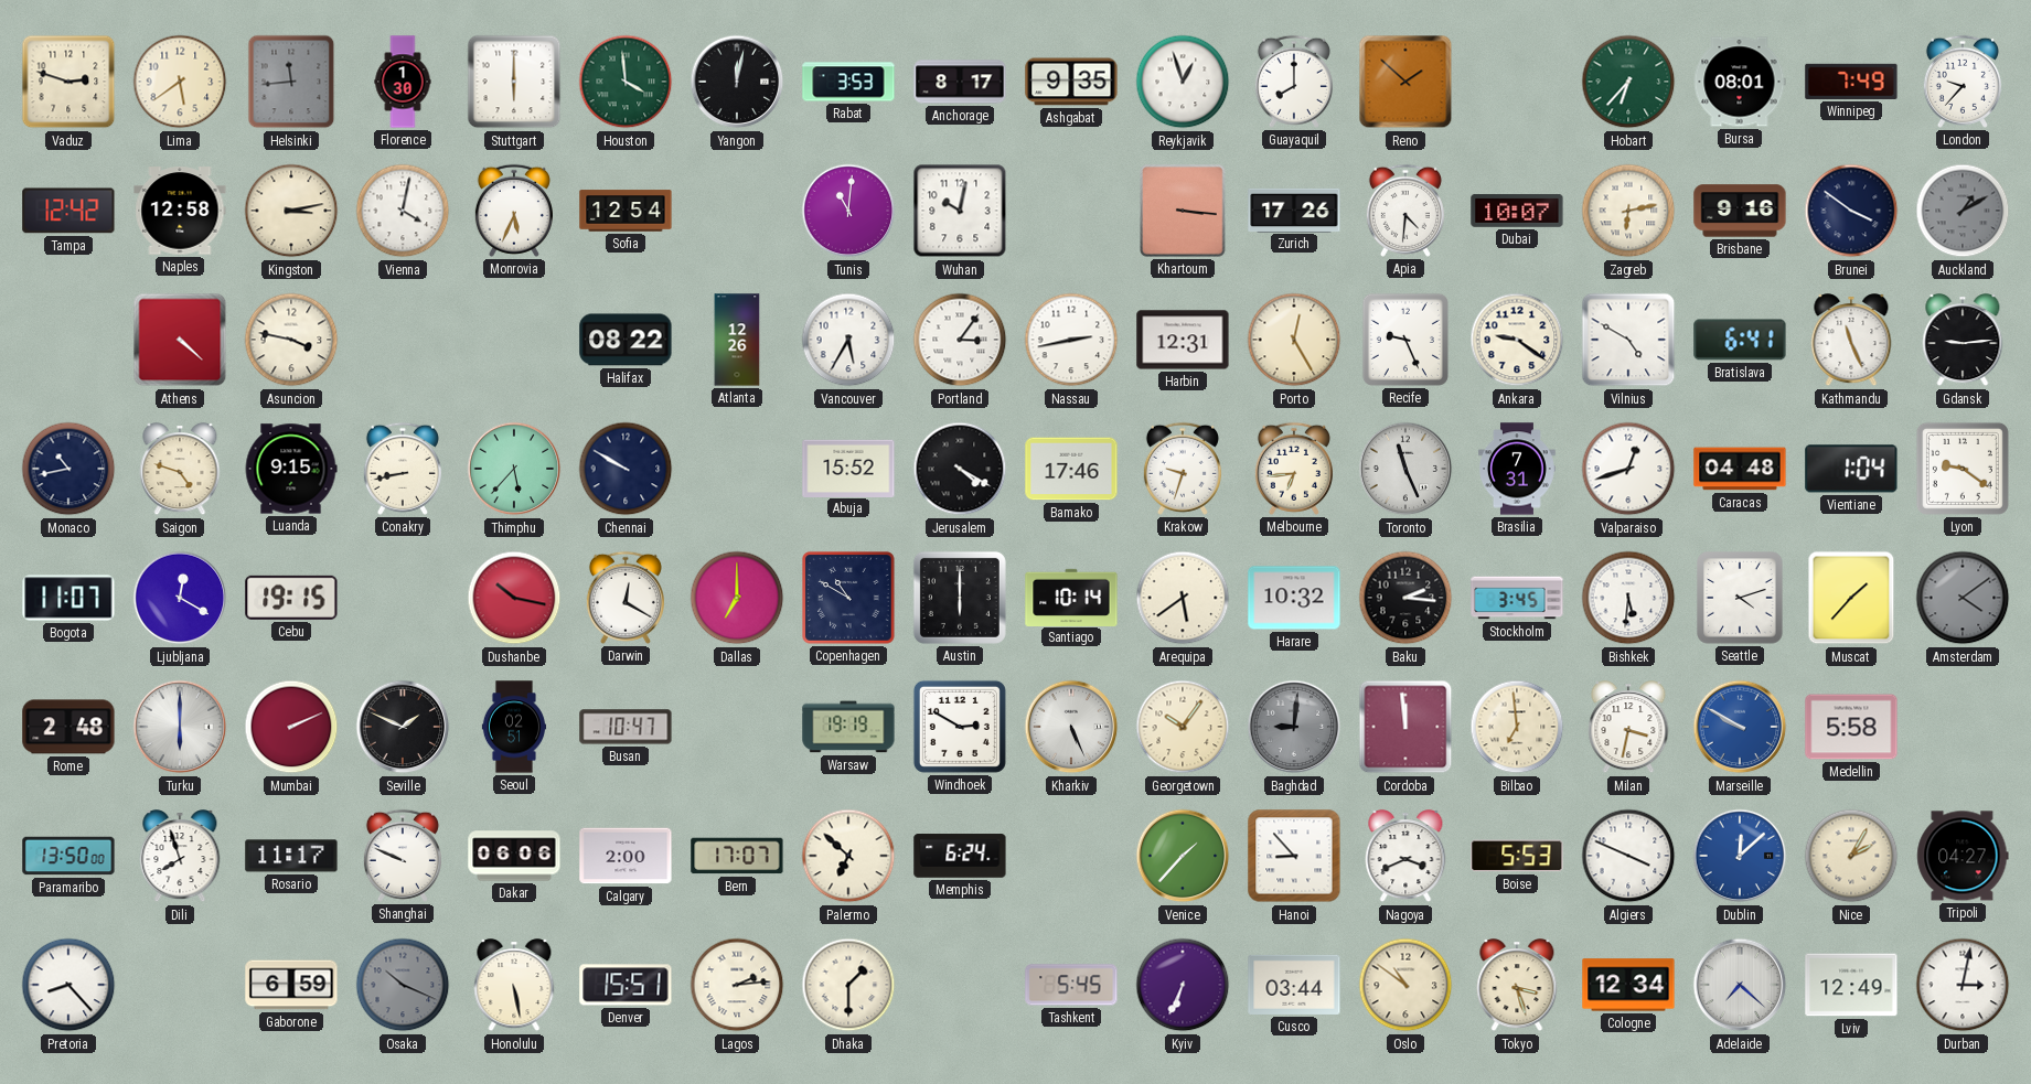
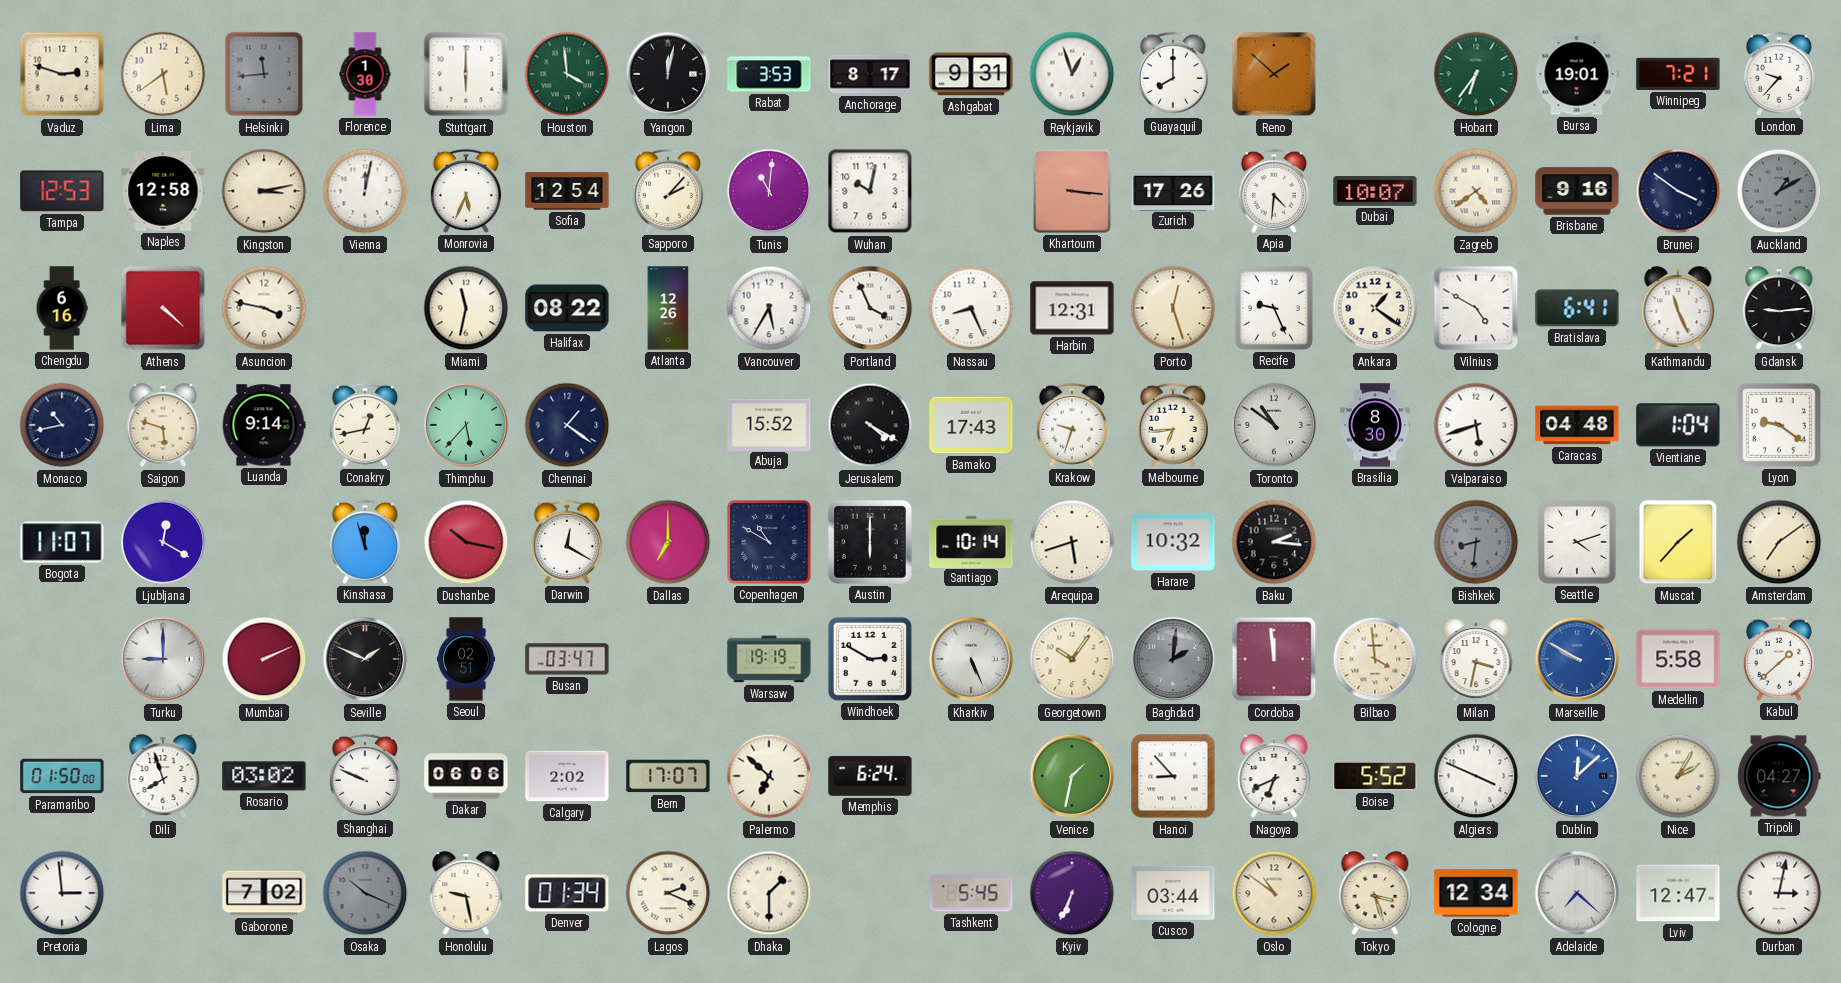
Ashgabat: 9:35 -> 9:31
Hobart: 6:37 -> 6:36
Bursa: 08:01 -> 19:01
Winnipeg: 7:49 -> 7:21
Tampa: 12:42 -> 12:53
Vienna: 4:02 -> 12:02
Sapporo: none -> 2:07
Zagreb: 6:13 -> 4:39
Chengdu: none -> 6:16
Miami: none -> 11:32
Portland: 3:06 -> 3:56
Nassau: 2:43 -> 8:26
Porto: 12:25 -> 12:27
Ankara: 9:21 -> 1:21
Saigon: 4:48 -> 5:48
Luanda: 9:15 -> 9:14
Conakry: 8:43 -> 12:43
Chennai: 9:50 -> 1:21
Bamako: 17:46 -> 17:43
Toronto: 11:26 -> 10:51
Brasilia: 7:31 -> 8:30
Valparaiso: 12:42 -> 5:42
Cebu: 19:15 -> none
Kinshasa: none -> 11:57
Arequipa: 5:39 -> 5:42
Stockholm: 3:45 -> none
Bishkek: 5:31 -> 8:31
Bishkek dial: white -> grey
Amsterdam: 4:09 -> 7:09
Amsterdam dial: grey -> cream
Rome: 2:48 -> none
Turku: 6:00 -> 9:00
Busan: 10:47 -> 03:47
Baghdad: 9:01 -> 2:01
Bilbao: 6:59 -> 3:59
Kabul: none -> 1:38
Paramaribo: 13:50 -> 01:50
Rosario: 11:17 -> 03:02
Calgary: 2:00 -> 2:02
Venice: 1:37 -> 1:32
Nagoya: 3:41 -> 6:41
Boise: 5:53 -> 5:52
Pretoria: 8:23 -> 2:59
Gaborone: 6:59 -> 7:02
Honolulu: 5:28 -> 9:28
Denver: 15:51 -> 01:34
Lagos: 2:14 -> 2:19
Lviv: 12:49 -> 12:47
